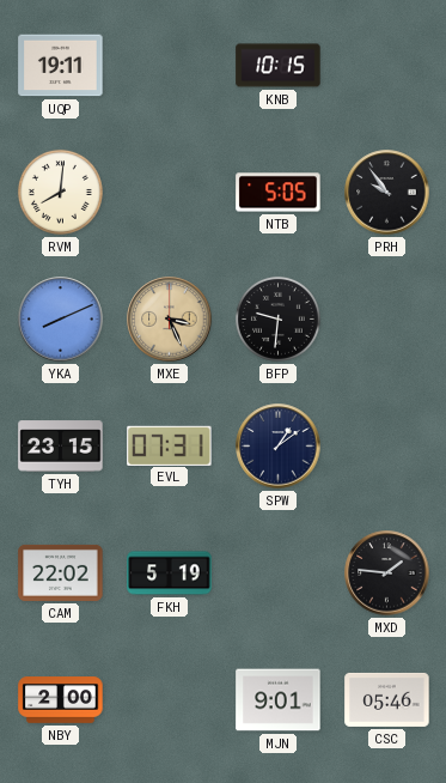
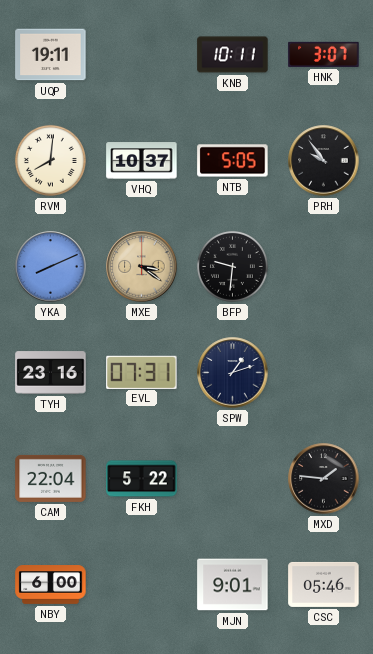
KNB: 10:15 -> 10:11
HNK: none -> 3:07
VHQ: none -> 10:37
MXE: 3:26 -> 3:21
TYH: 23:15 -> 23:16
SPW: 1:09 -> 1:12
CAM: 22:02 -> 22:04
FKH: 5:19 -> 5:22
NBY: 2:00 -> 6:00
